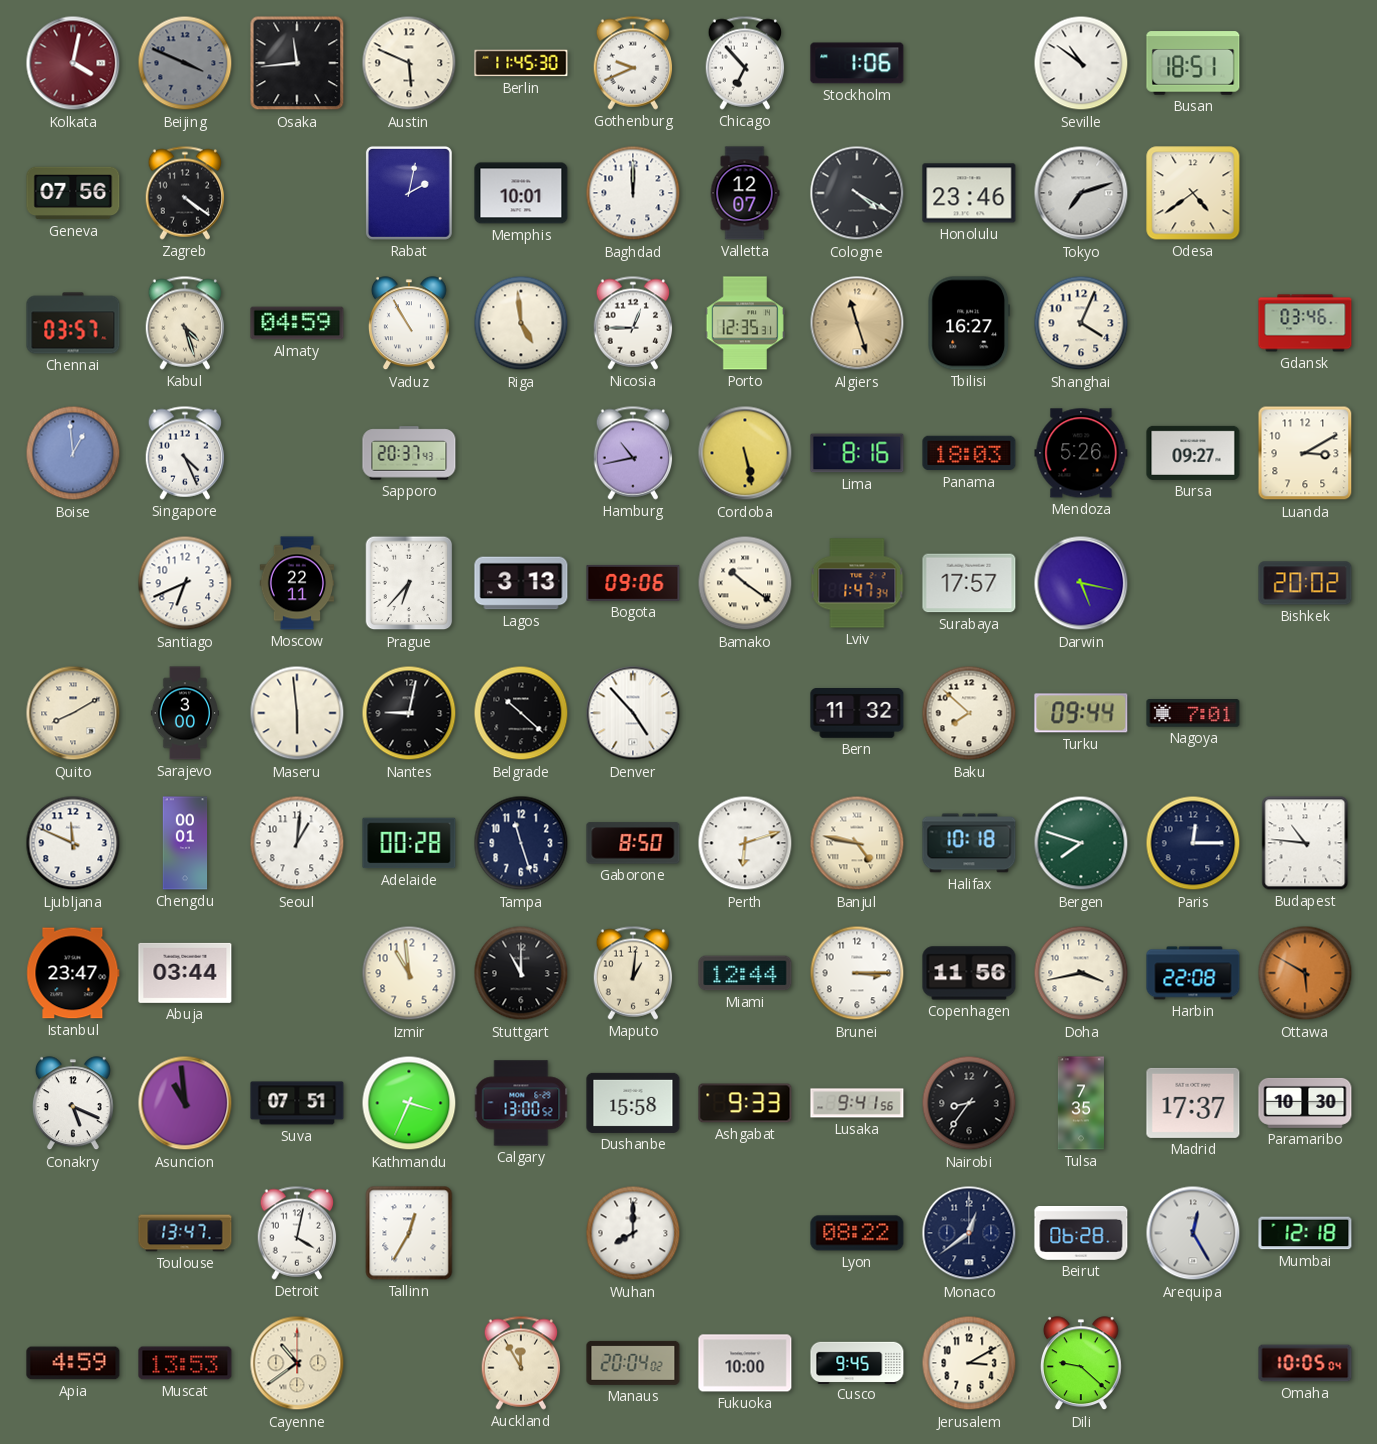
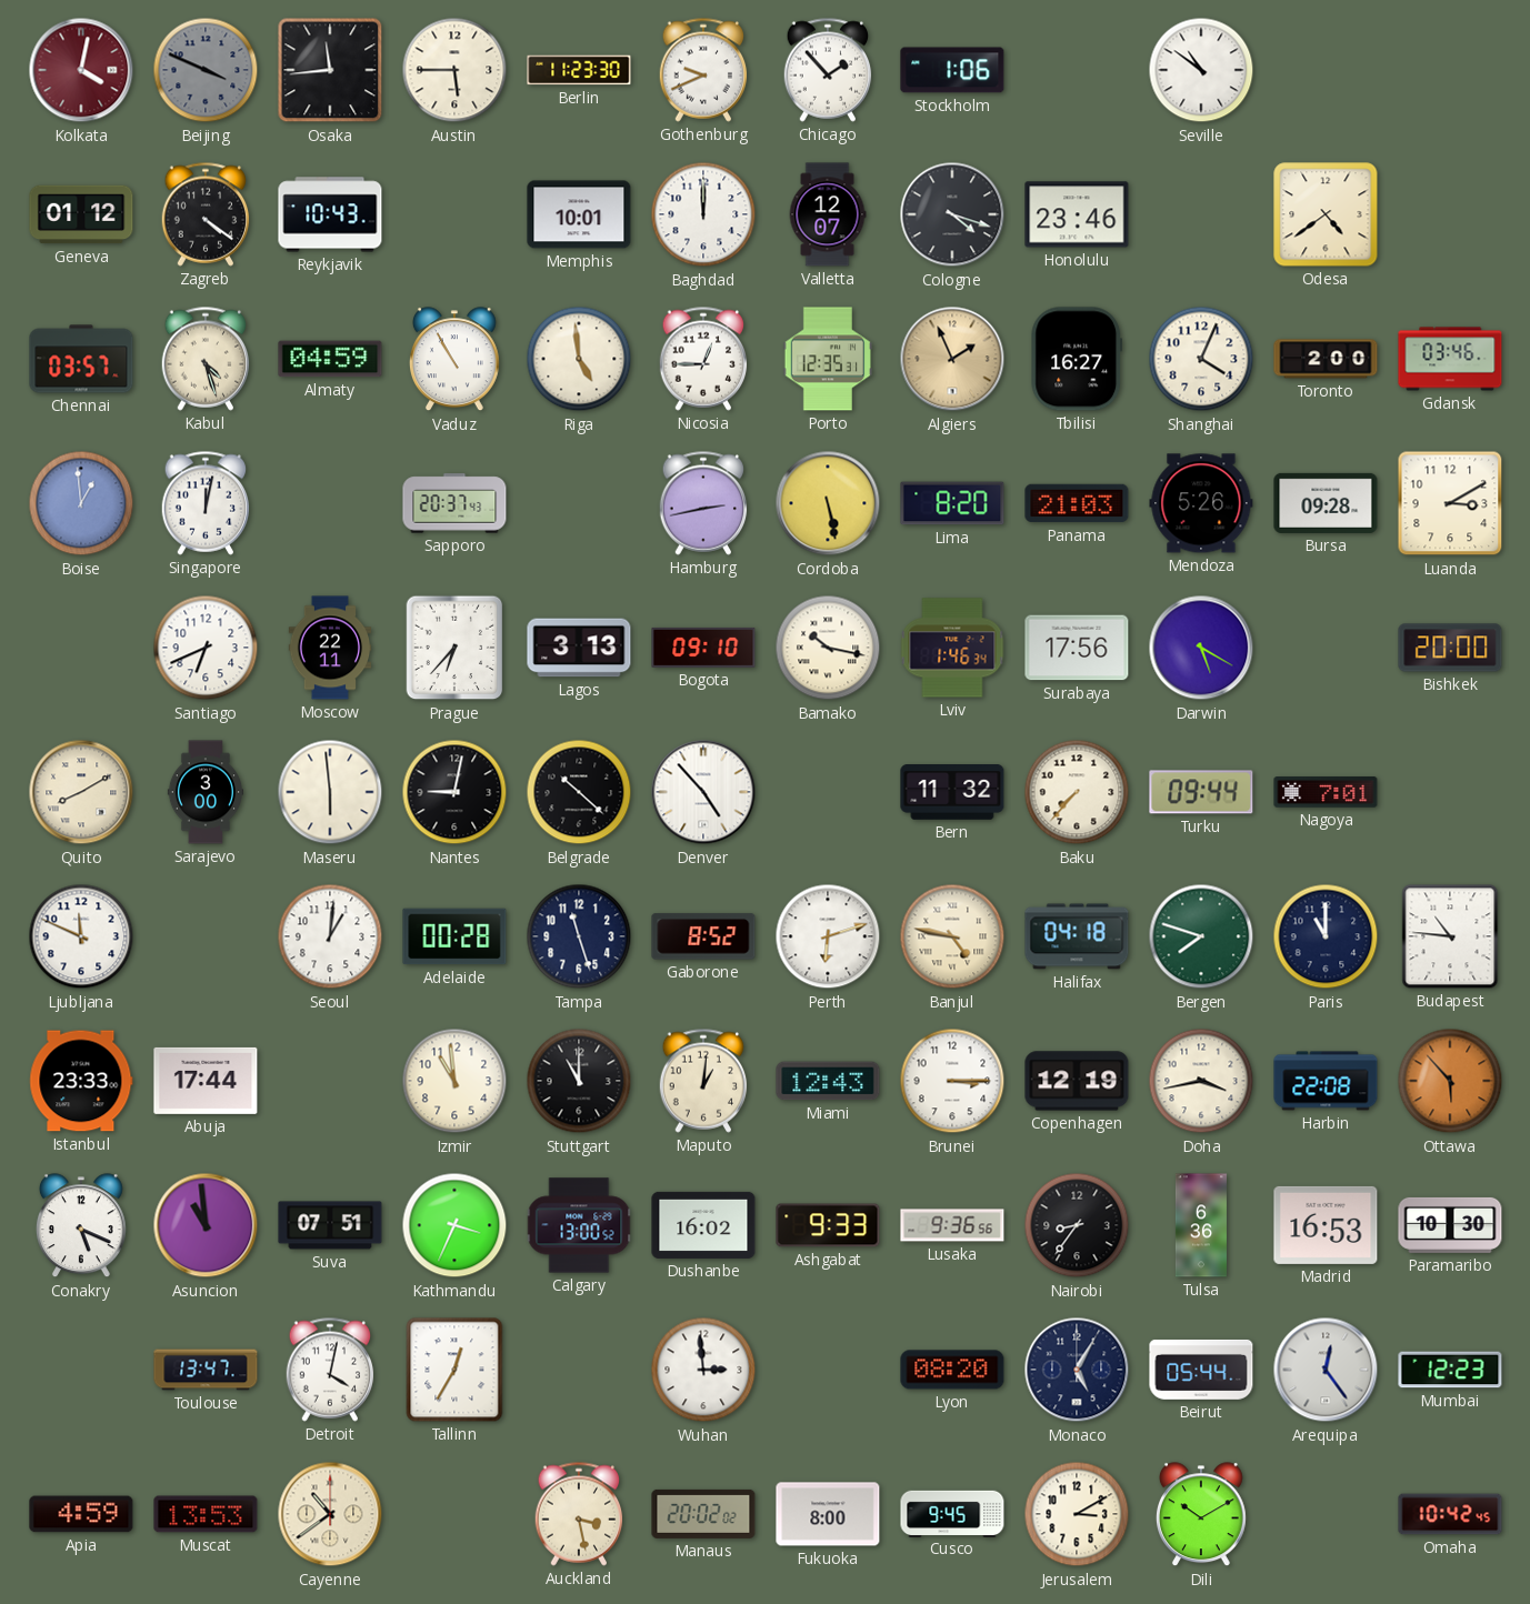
Austin: 5:49 -> 5:45
Berlin: 11:45 -> 11:23
Chicago: 6:53 -> 1:53
Busan: 18:51 -> none
Geneva: 07:56 -> 01:12
Reykjavik: none -> 10:43
Rabat: 2:02 -> none
Cologne: 4:20 -> 4:18
Tokyo: 7:12 -> none
Algiers: 11:27 -> 1:56
Toronto: none -> 2:00
Singapore: 4:26 -> 12:02
Hamburg: 10:43 -> 2:43
Lima: 8:16 -> 8:20
Panama: 18:03 -> 21:03
Bursa: 09:27 -> 09:28
Bogota: 09:06 -> 09:10
Bamako: 10:21 -> 10:17
Lviv: 1:47 -> 1:46
Surabaya: 17:57 -> 17:56
Darwin: 5:17 -> 5:20
Bishkek: 20:02 -> 20:00
Baku: 7:52 -> 7:37
Chengdu: 00:01 -> none
Gaborone: 8:50 -> 8:52
Halifax: 10:18 -> 04:18
Paris: 12:15 -> 11:00
Istanbul: 23:47 -> 23:33
Abuja: 03:44 -> 17:44
Miami: 12:44 -> 12:43
Copenhagen: 11:56 -> 12:19
Ottawa: 5:50 -> 5:53
Dushanbe: 15:58 -> 16:02
Lusaka: 9:41 -> 9:36
Tulsa: 7:35 -> 6:36
Madrid: 17:37 -> 16:53
Wuhan: 8:00 -> 2:59
Lyon: 08:22 -> 08:20
Monaco: 12:39 -> 5:05
Beirut: 06:28 -> 05:44
Arequipa: 12:25 -> 12:24
Mumbai: 12:18 -> 12:23
Auckland: 11:55 -> 3:28
Manaus: 20:04 -> 20:02
Fukuoka: 10:00 -> 8:00
Dili: 9:22 -> 10:10
Omaha: 10:05 -> 10:42
